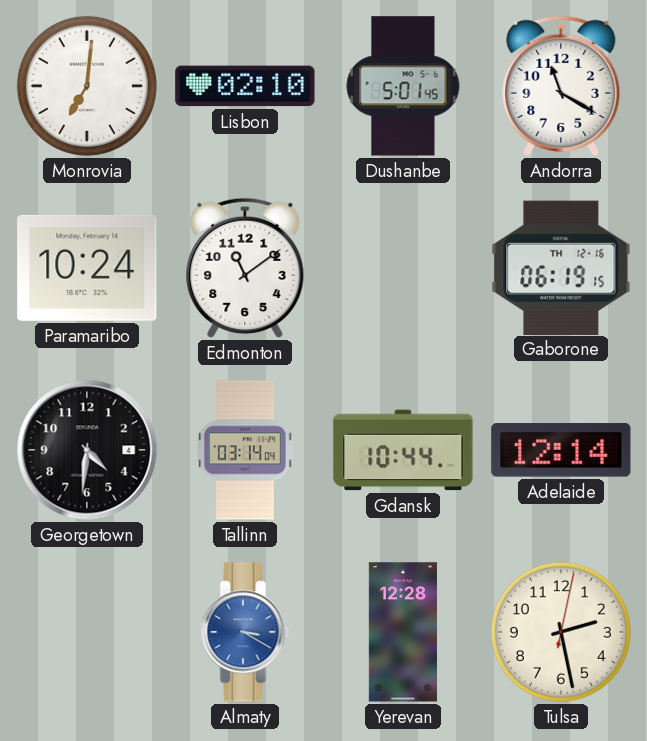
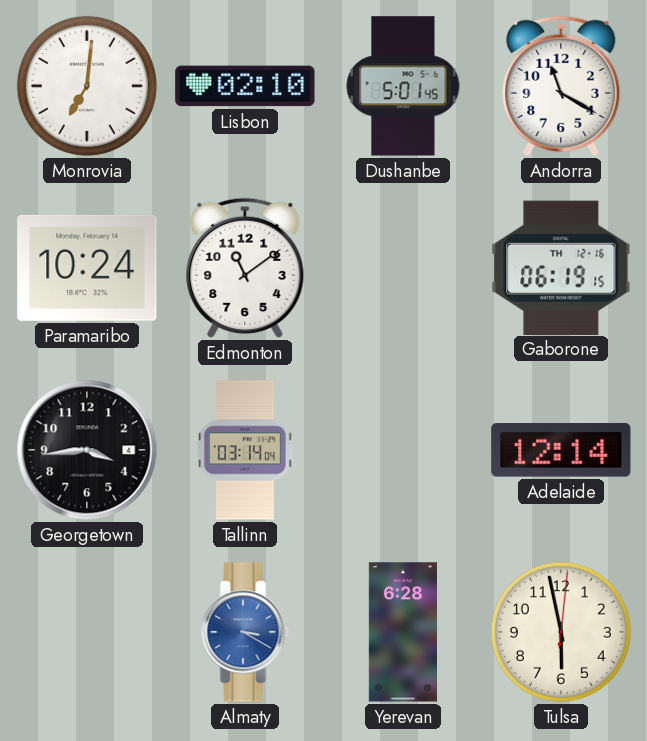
Georgetown: 4:31 -> 3:44
Gdansk: 10:44 -> none
Yerevan: 12:28 -> 6:28
Tulsa: 2:28 -> 5:58
